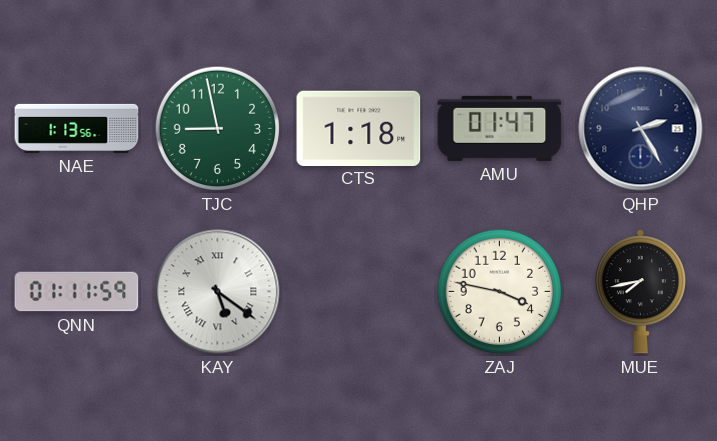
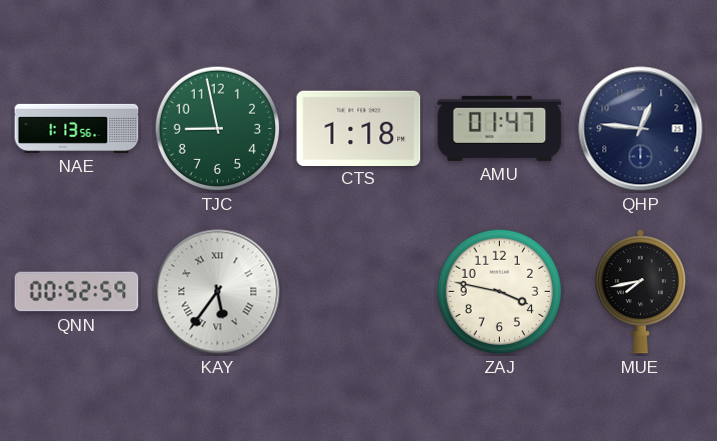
QHP: 2:25 -> 12:46
QNN: 01:11 -> 00:52
KAY: 5:21 -> 5:36
